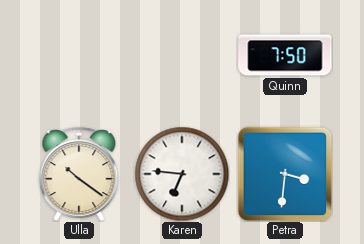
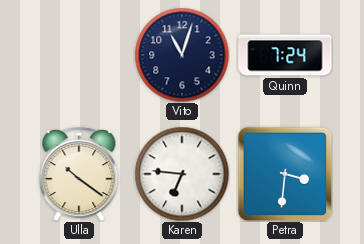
Vito: none -> 11:03
Quinn: 7:50 -> 7:24
